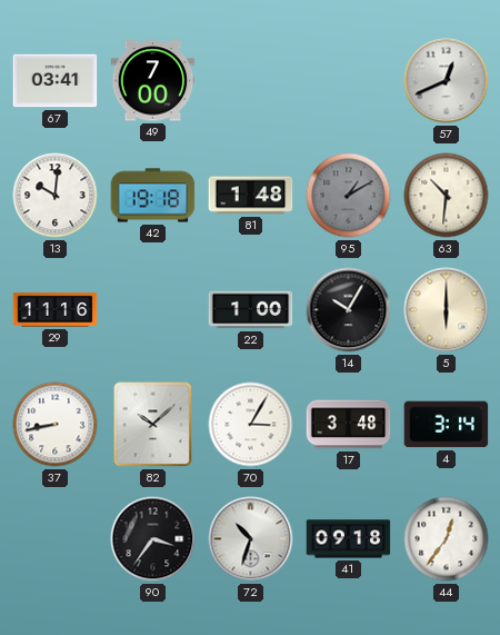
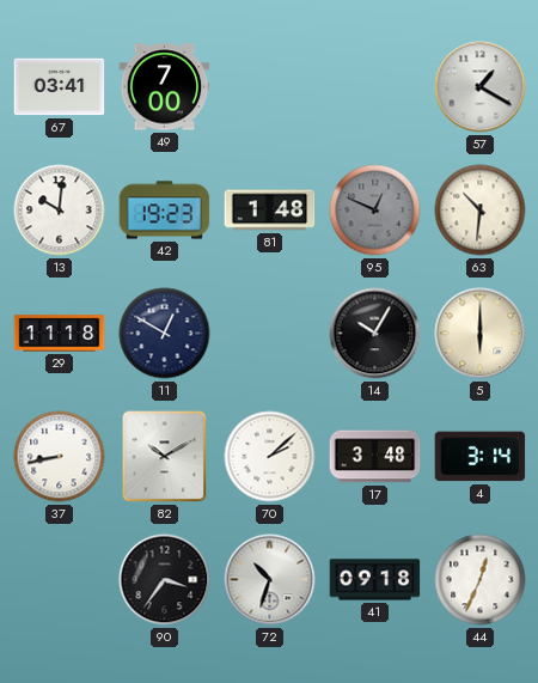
57: 12:41 -> 1:20
42: 19:18 -> 19:23
95: 1:10 -> 12:49
29: 11:16 -> 11:18
11: none -> 12:50
22: 1:00 -> none
82: 10:08 -> 10:10
70: 3:05 -> 2:08
44: 12:36 -> 12:34
